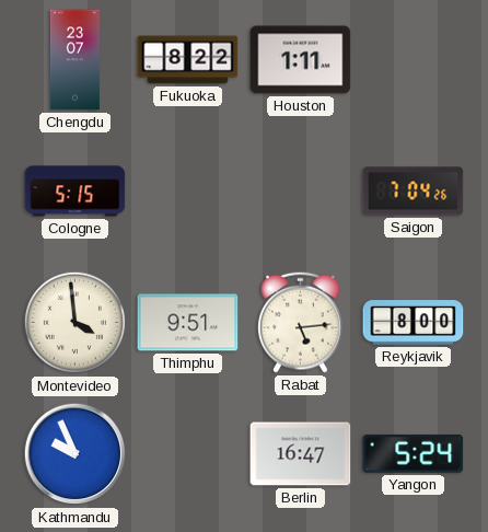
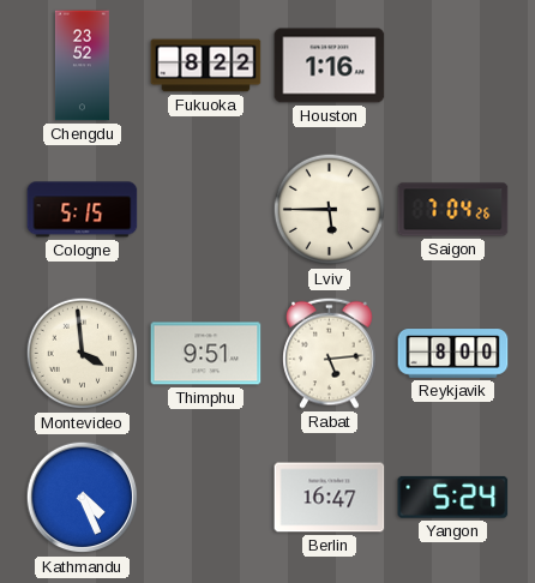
Chengdu: 23:07 -> 23:52
Houston: 1:11 -> 1:16
Lviv: none -> 5:45
Kathmandu: 9:56 -> 4:26
